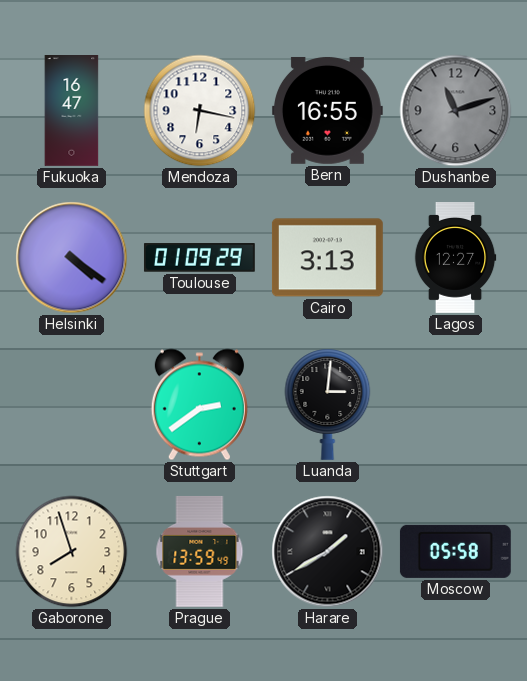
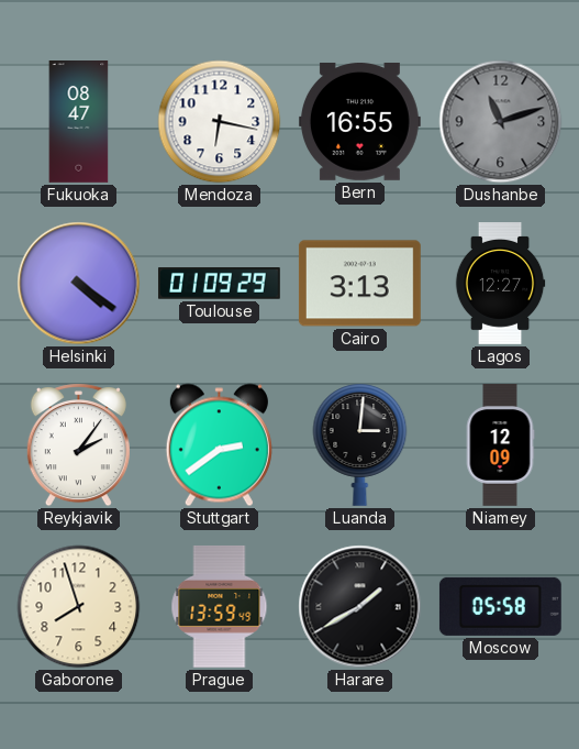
Fukuoka: 16:47 -> 08:47
Reykjavik: none -> 2:06
Niamey: none -> 12:09
